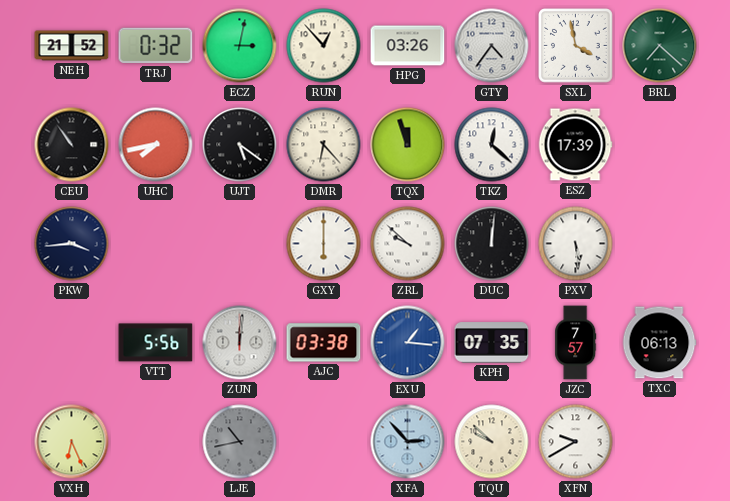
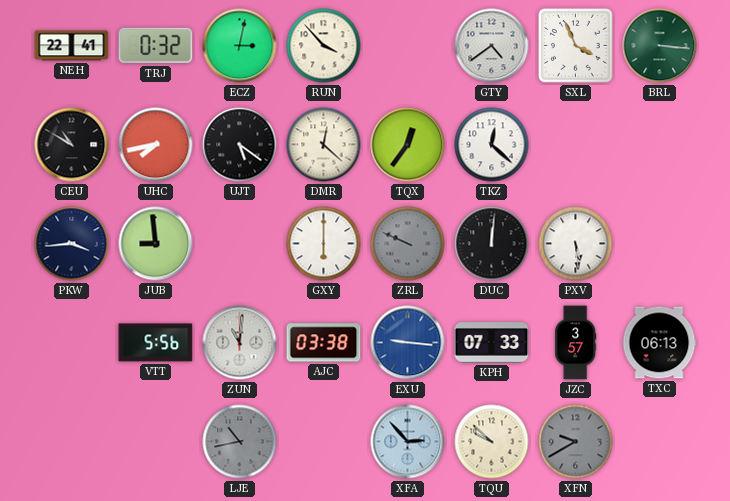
NEH: 21:52 -> 22:41
RUN: 12:53 -> 3:53
HPG: 03:26 -> none
GTY: 4:36 -> 4:39
SXL: 3:58 -> 3:56
BRL: 7:22 -> 3:16
CEU: 10:54 -> 10:50
DMR: 6:23 -> 12:22
TQX: 11:57 -> 12:36
ESZ: 17:39 -> none
JUB: none -> 8:59
ZRL: 9:52 -> 9:49
ZRL dial: white -> grey
ZUN: 12:01 -> 11:01
EXU: 1:16 -> 9:16
KPH: 07:35 -> 07:33
JZC: 7:57 -> 3:57
VXH: 6:26 -> none
XFN dial: white -> grey
